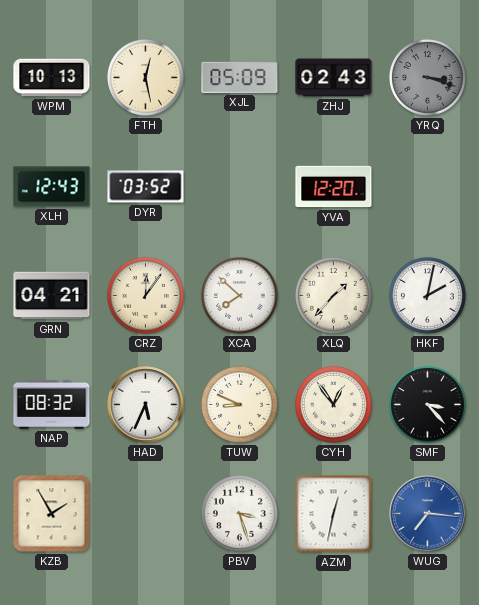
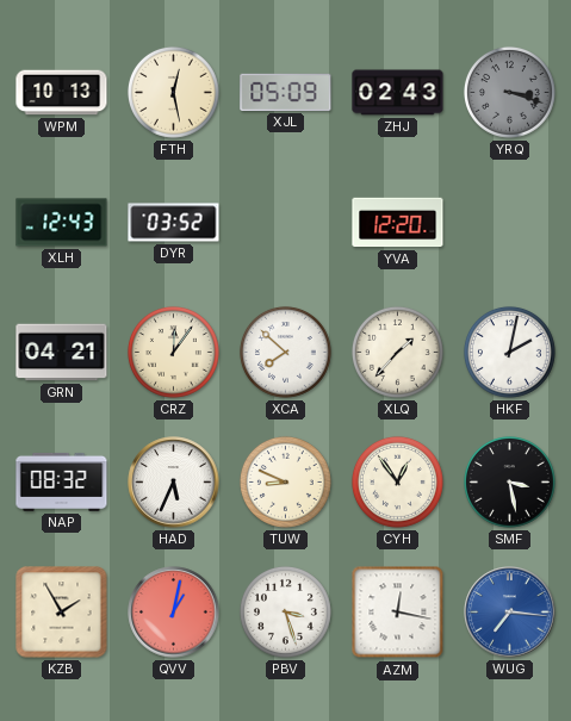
SMF: 3:23 -> 3:28
QVV: none -> 1:02
AZM: 12:32 -> 12:17
